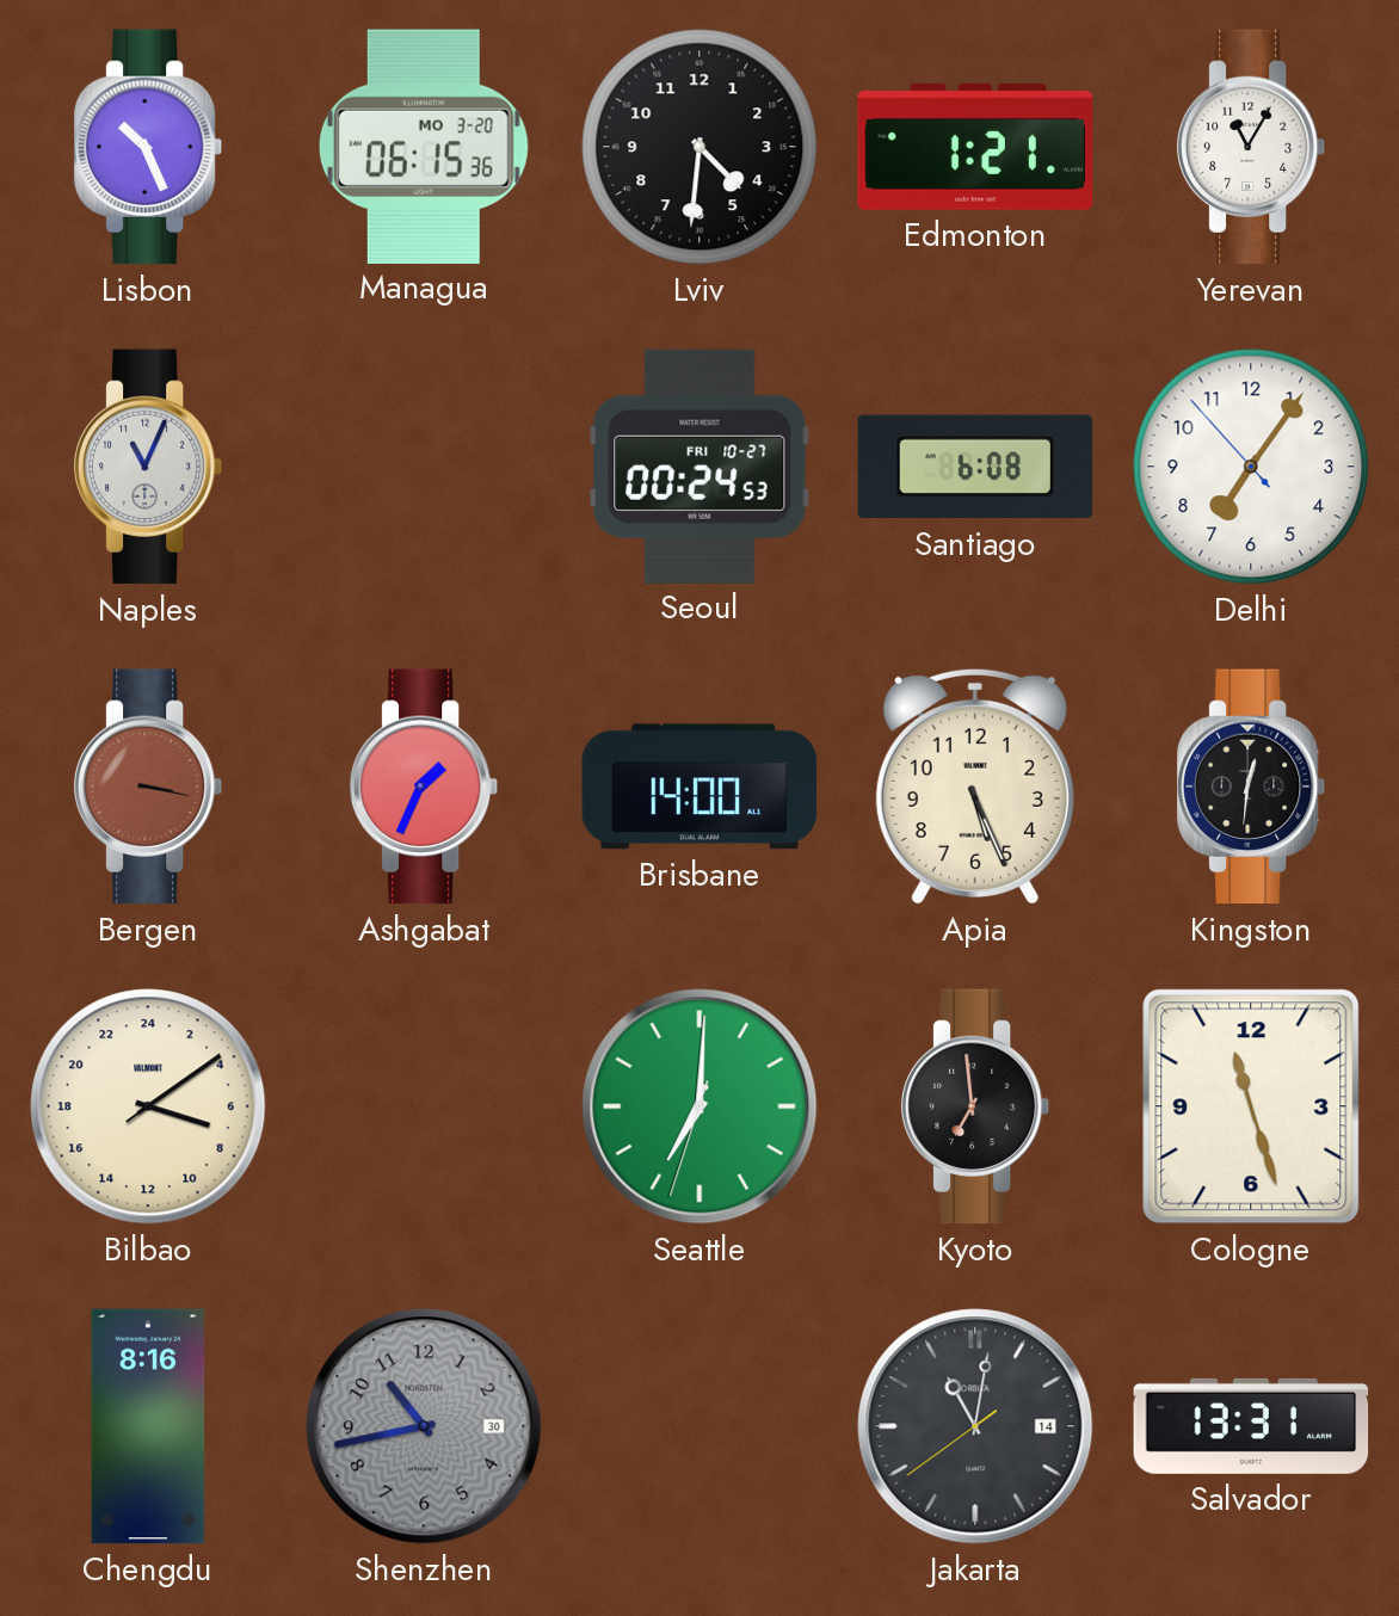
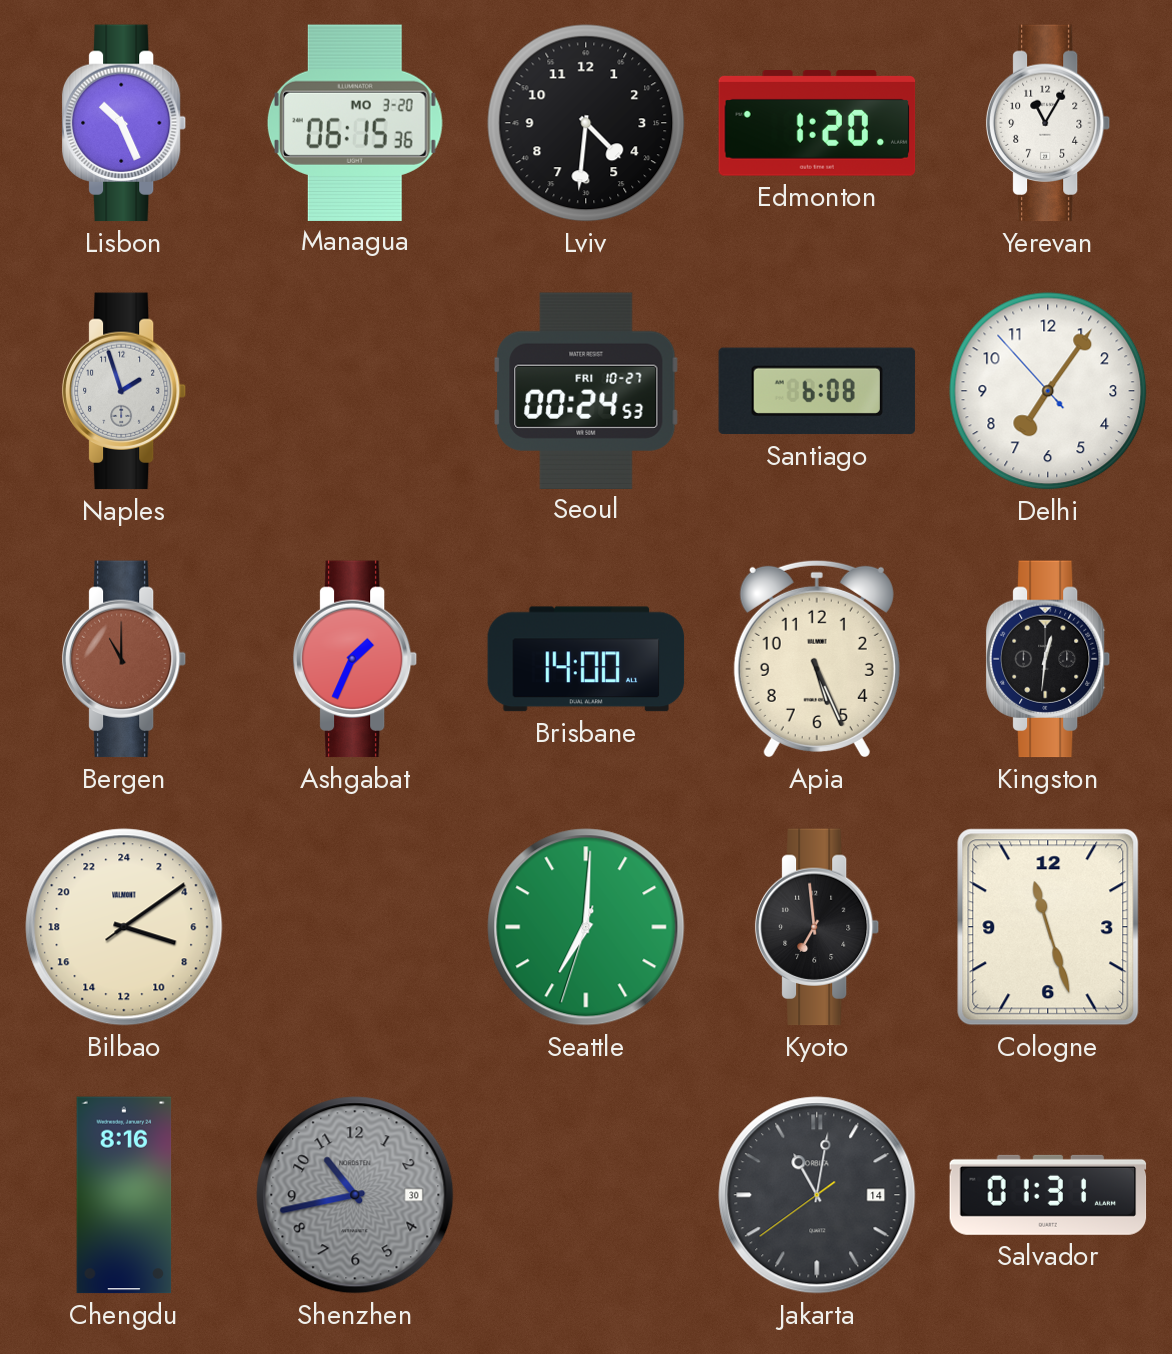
Edmonton: 1:21 -> 1:20
Naples: 11:04 -> 1:57
Bergen: 3:17 -> 11:00
Salvador: 13:31 -> 01:31
